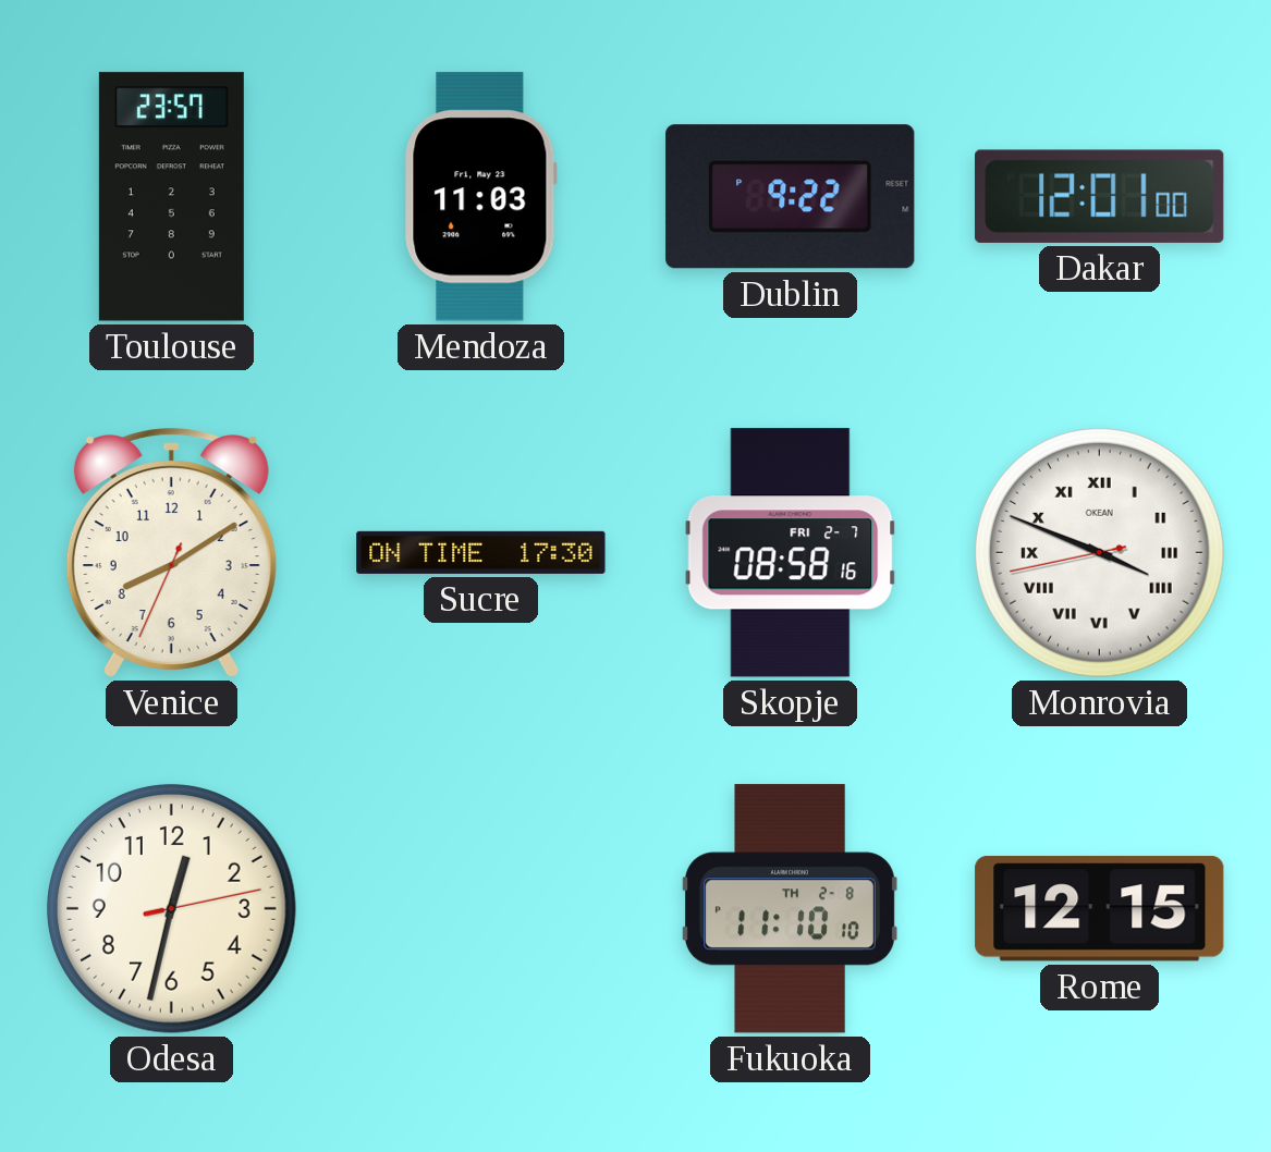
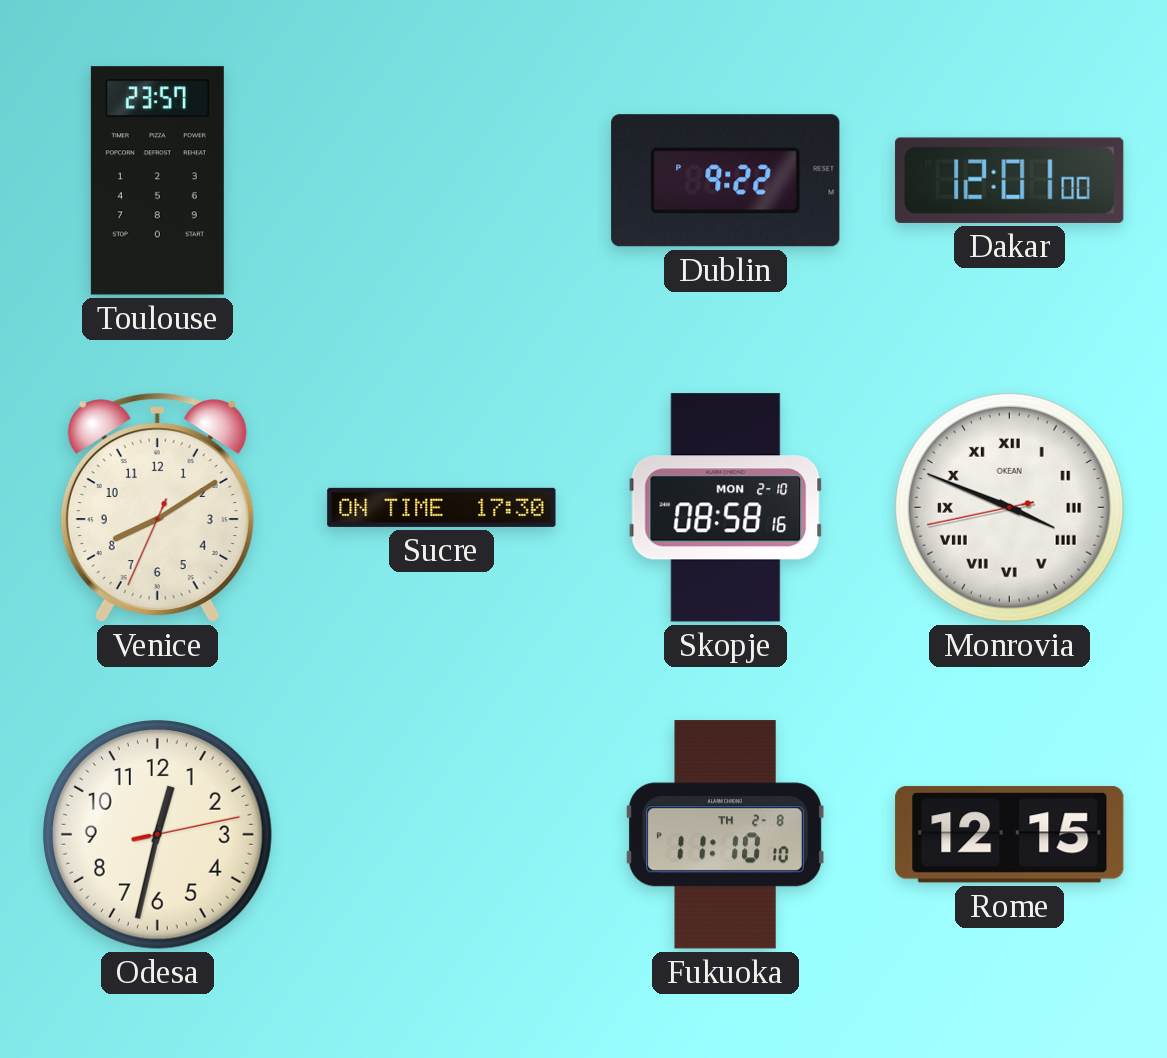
Mendoza: 11:03 -> none
Skopje date: FRI 2-7 -> MON 2-10
